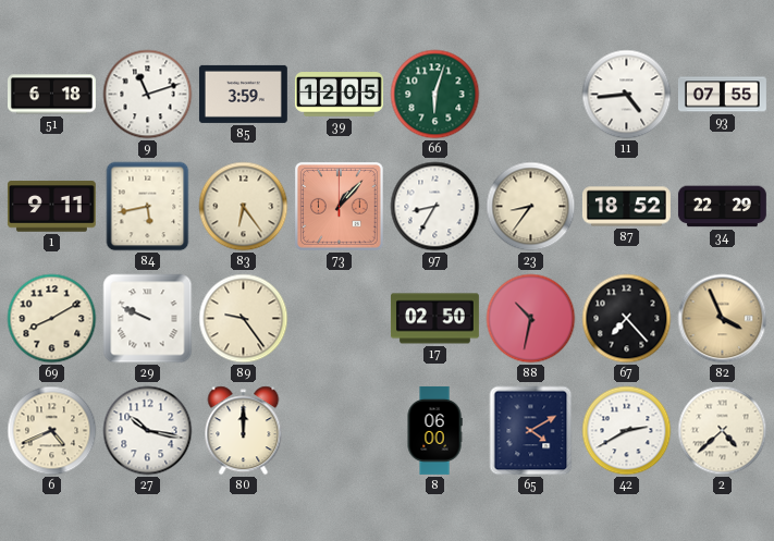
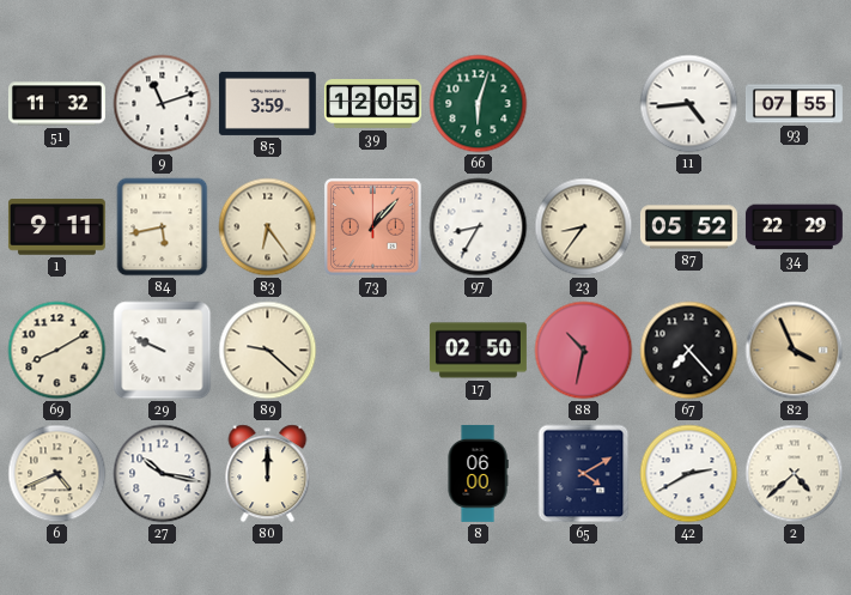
51: 6:18 -> 11:32
87: 18:52 -> 05:52
89: 9:24 -> 9:22
